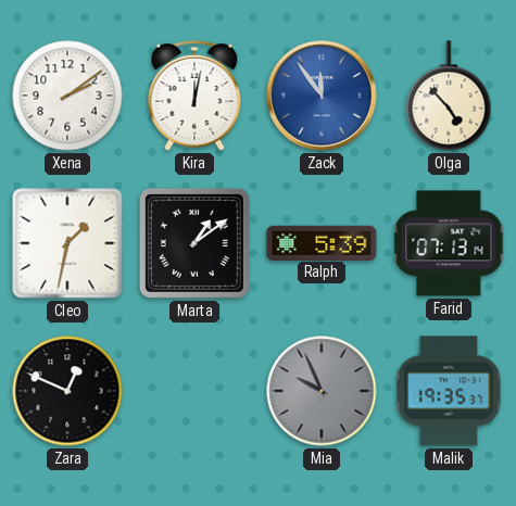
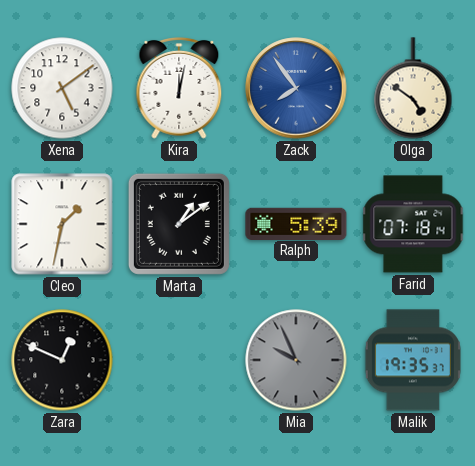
Xena: 2:09 -> 5:09
Zack: 11:54 -> 7:54
Olga: 4:53 -> 4:51
Farid: 07:13 -> 07:18
